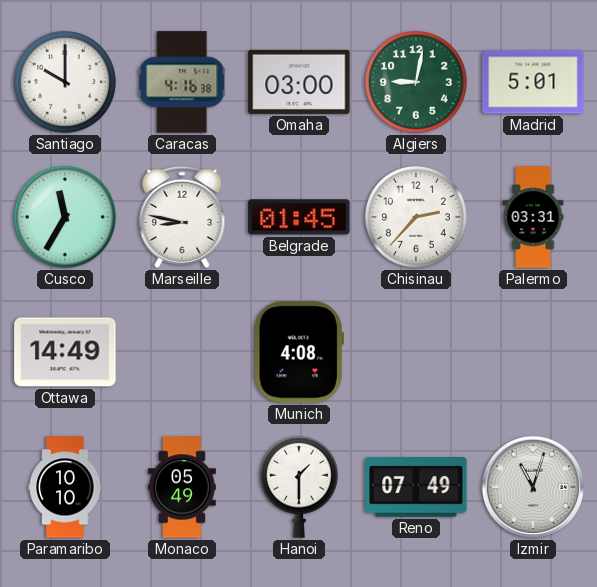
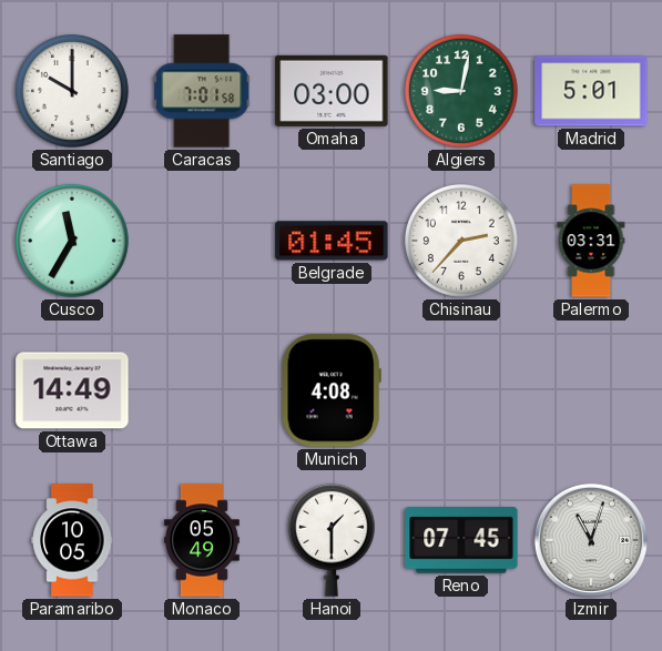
Caracas: 4:16 -> 7:01
Marseille: 8:47 -> none
Paramaribo: 10:10 -> 10:05
Reno: 07:49 -> 07:45
